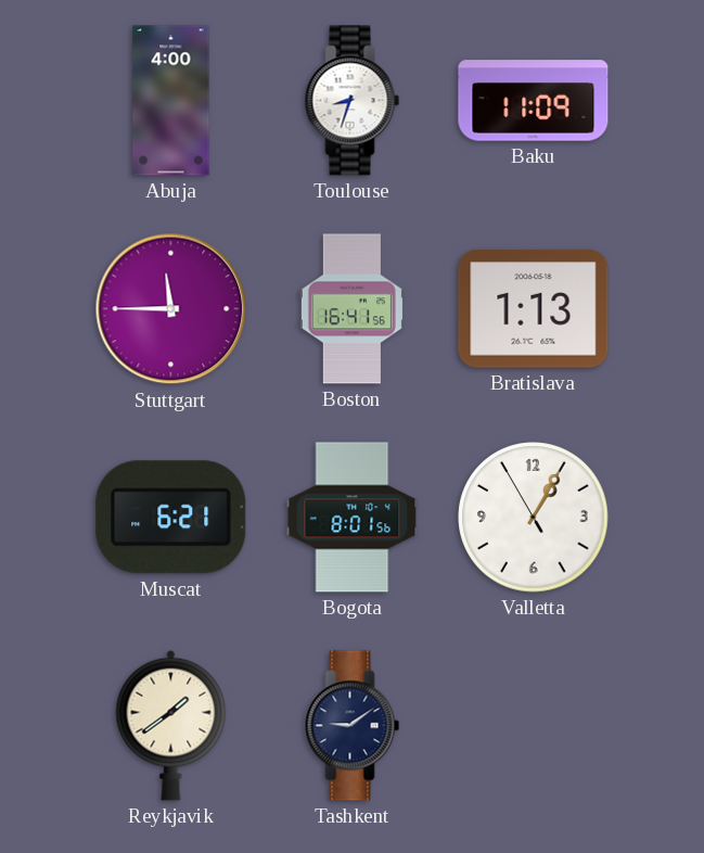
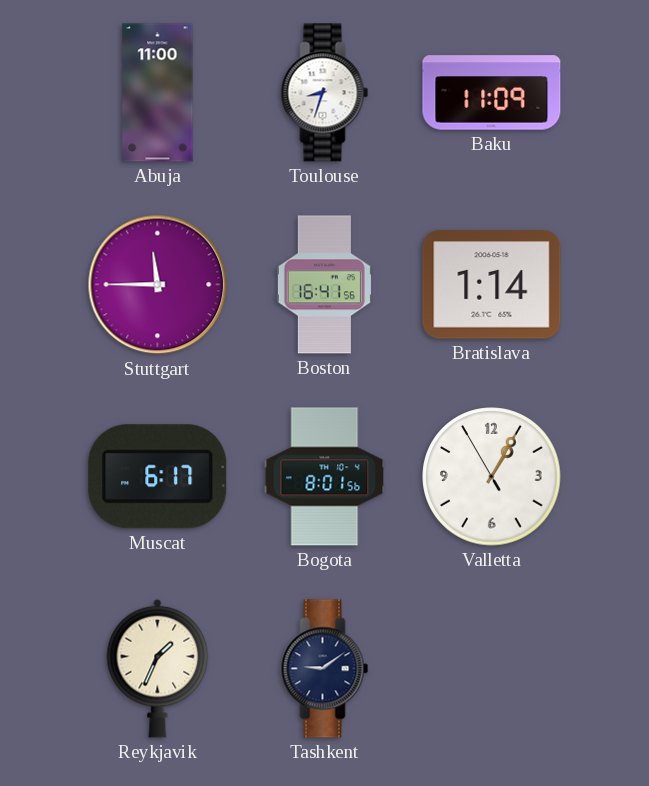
Abuja: 4:00 -> 11:00
Bratislava: 1:13 -> 1:14
Muscat: 6:21 -> 6:17
Reykjavik: 1:39 -> 1:34
